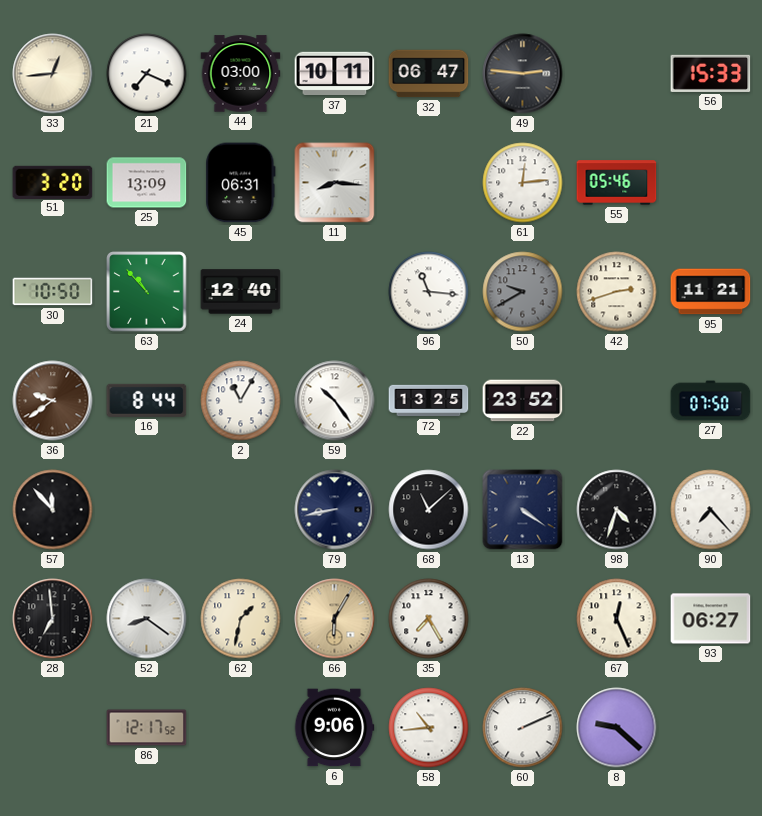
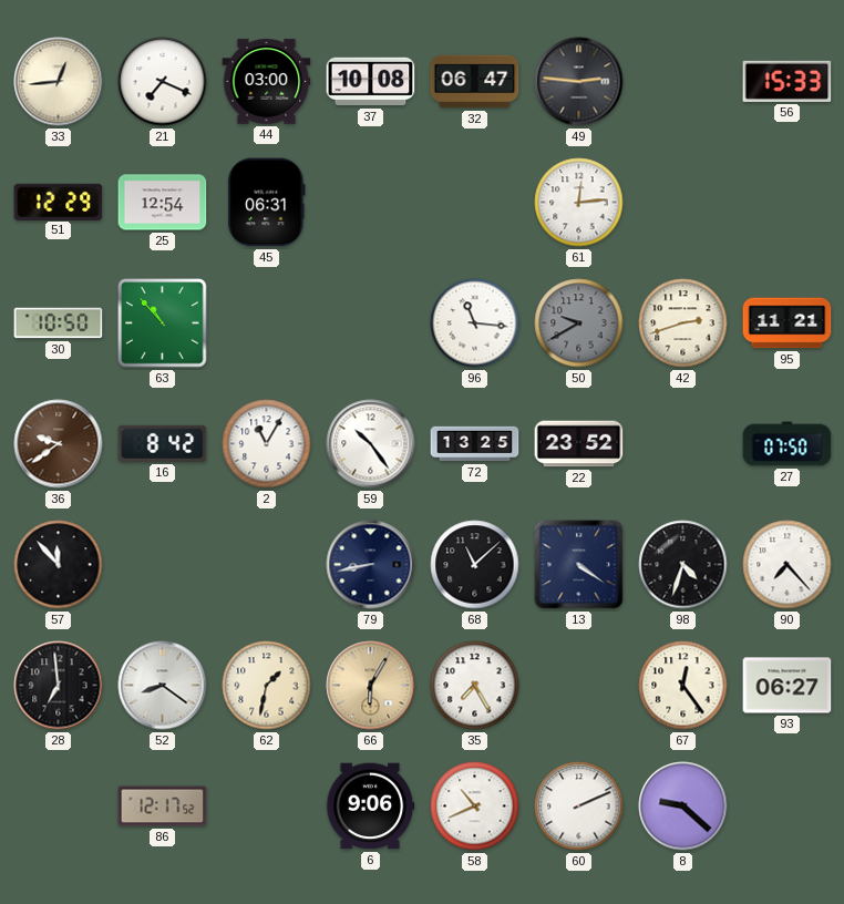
37: 10:11 -> 10:08
51: 3:20 -> 12:29
25: 13:09 -> 12:54
11: 8:16 -> none
55: 05:46 -> none
24: 12:40 -> none
16: 8:44 -> 8:42
67: 12:26 -> 12:24
58: 10:44 -> 10:41
